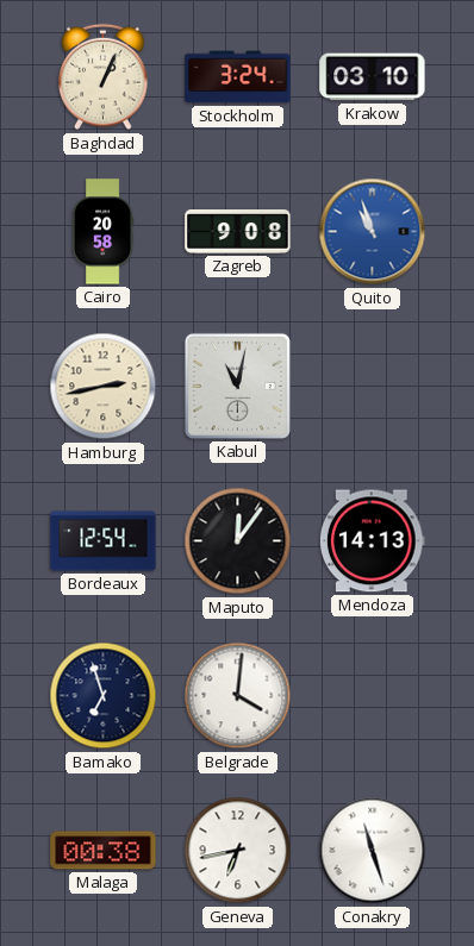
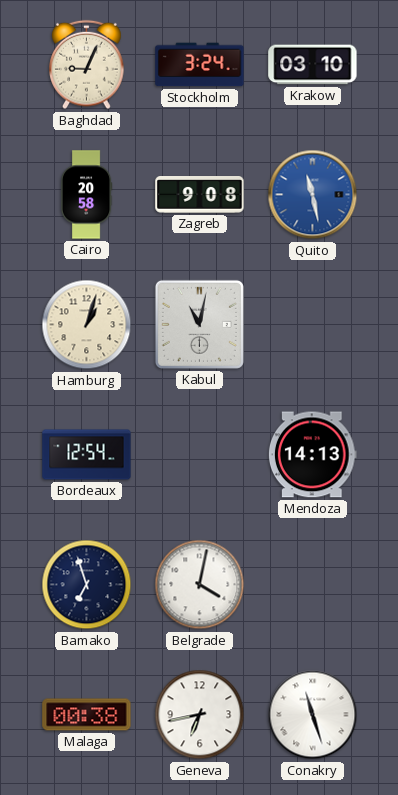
Baghdad: 1:04 -> 9:04
Quito: 10:57 -> 11:28
Hamburg: 2:43 -> 1:03
Maputo: 12:06 -> none
Belgrade: 4:01 -> 4:02
